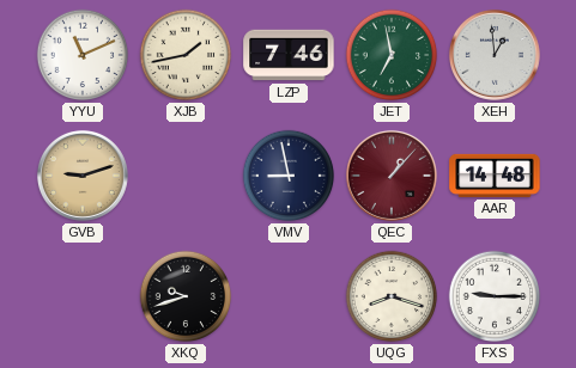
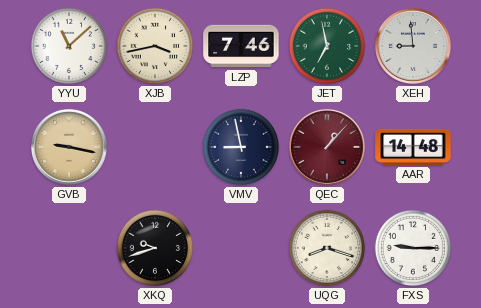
YYU: 11:11 -> 11:08
XJB: 1:43 -> 3:43
XEH: 12:59 -> 8:59
GVB: 9:12 -> 9:17
